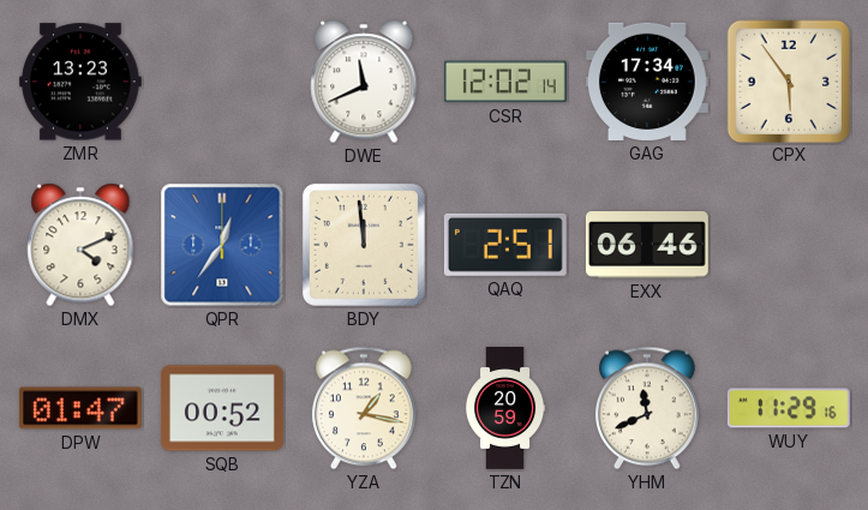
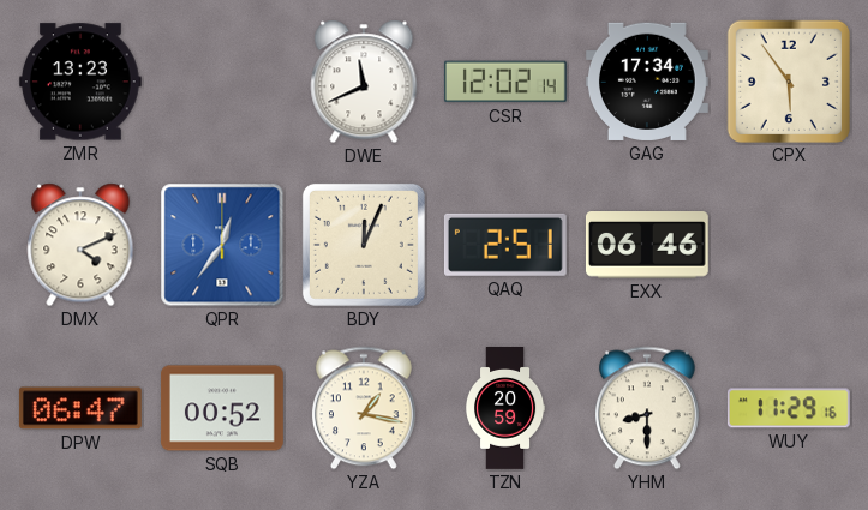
BDY: 11:59 -> 12:04
DPW: 01:47 -> 06:47
YHM: 11:41 -> 8:30
